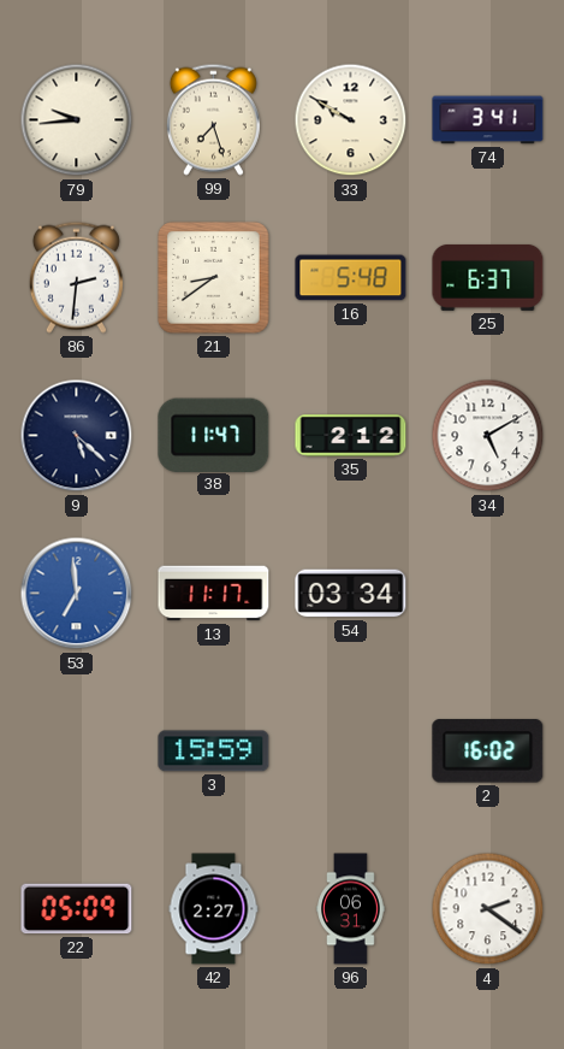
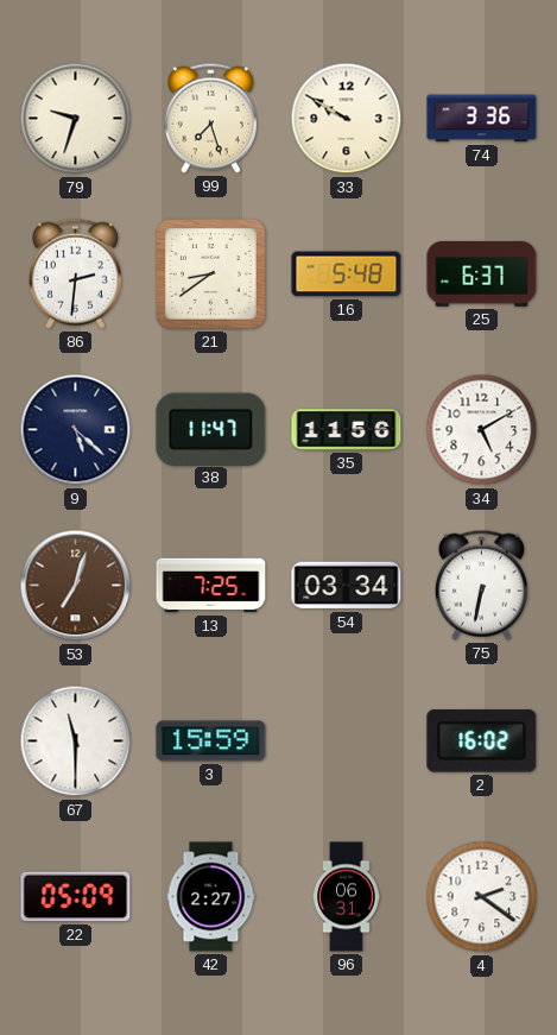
79: 9:44 -> 9:33
74: 3:41 -> 3:36
35: 2:12 -> 11:56
53: 6:59 -> 7:03
53 dial: blue -> brown
13: 11:17 -> 7:25
75: none -> 6:32
67: none -> 11:30
